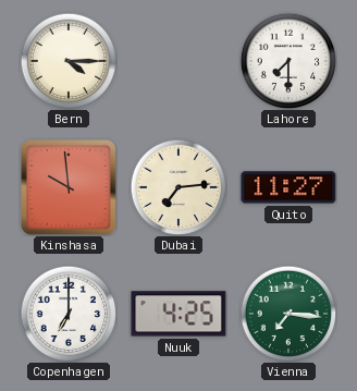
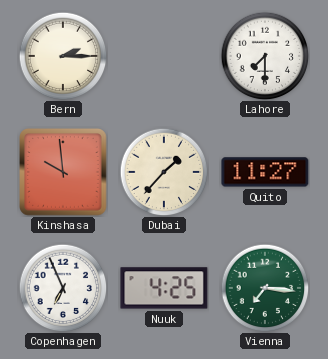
Bern: 4:15 -> 2:15
Dubai: 7:14 -> 1:37
Copenhagen: 7:00 -> 6:56
